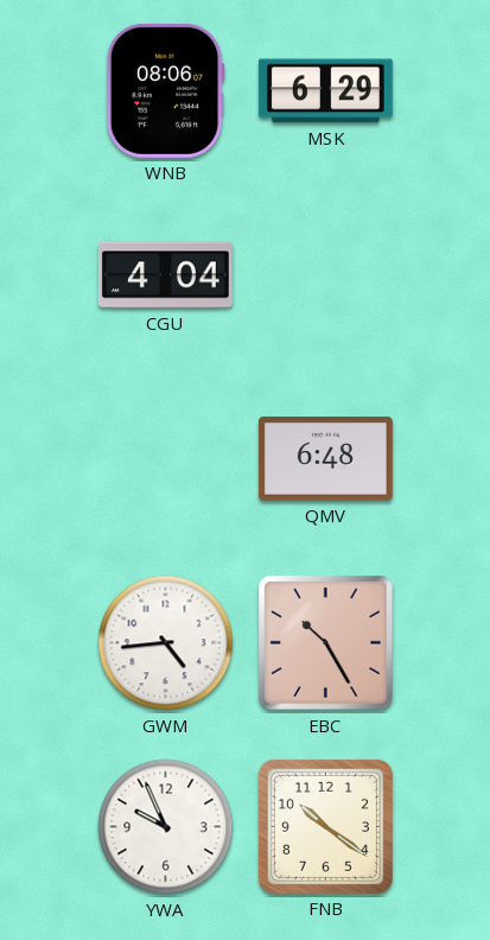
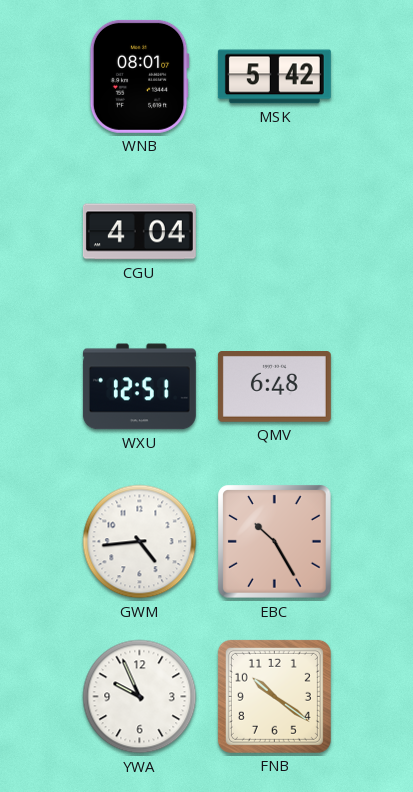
WNB: 08:06 -> 08:01
MSK: 6:29 -> 5:42
WXU: none -> 12:51
